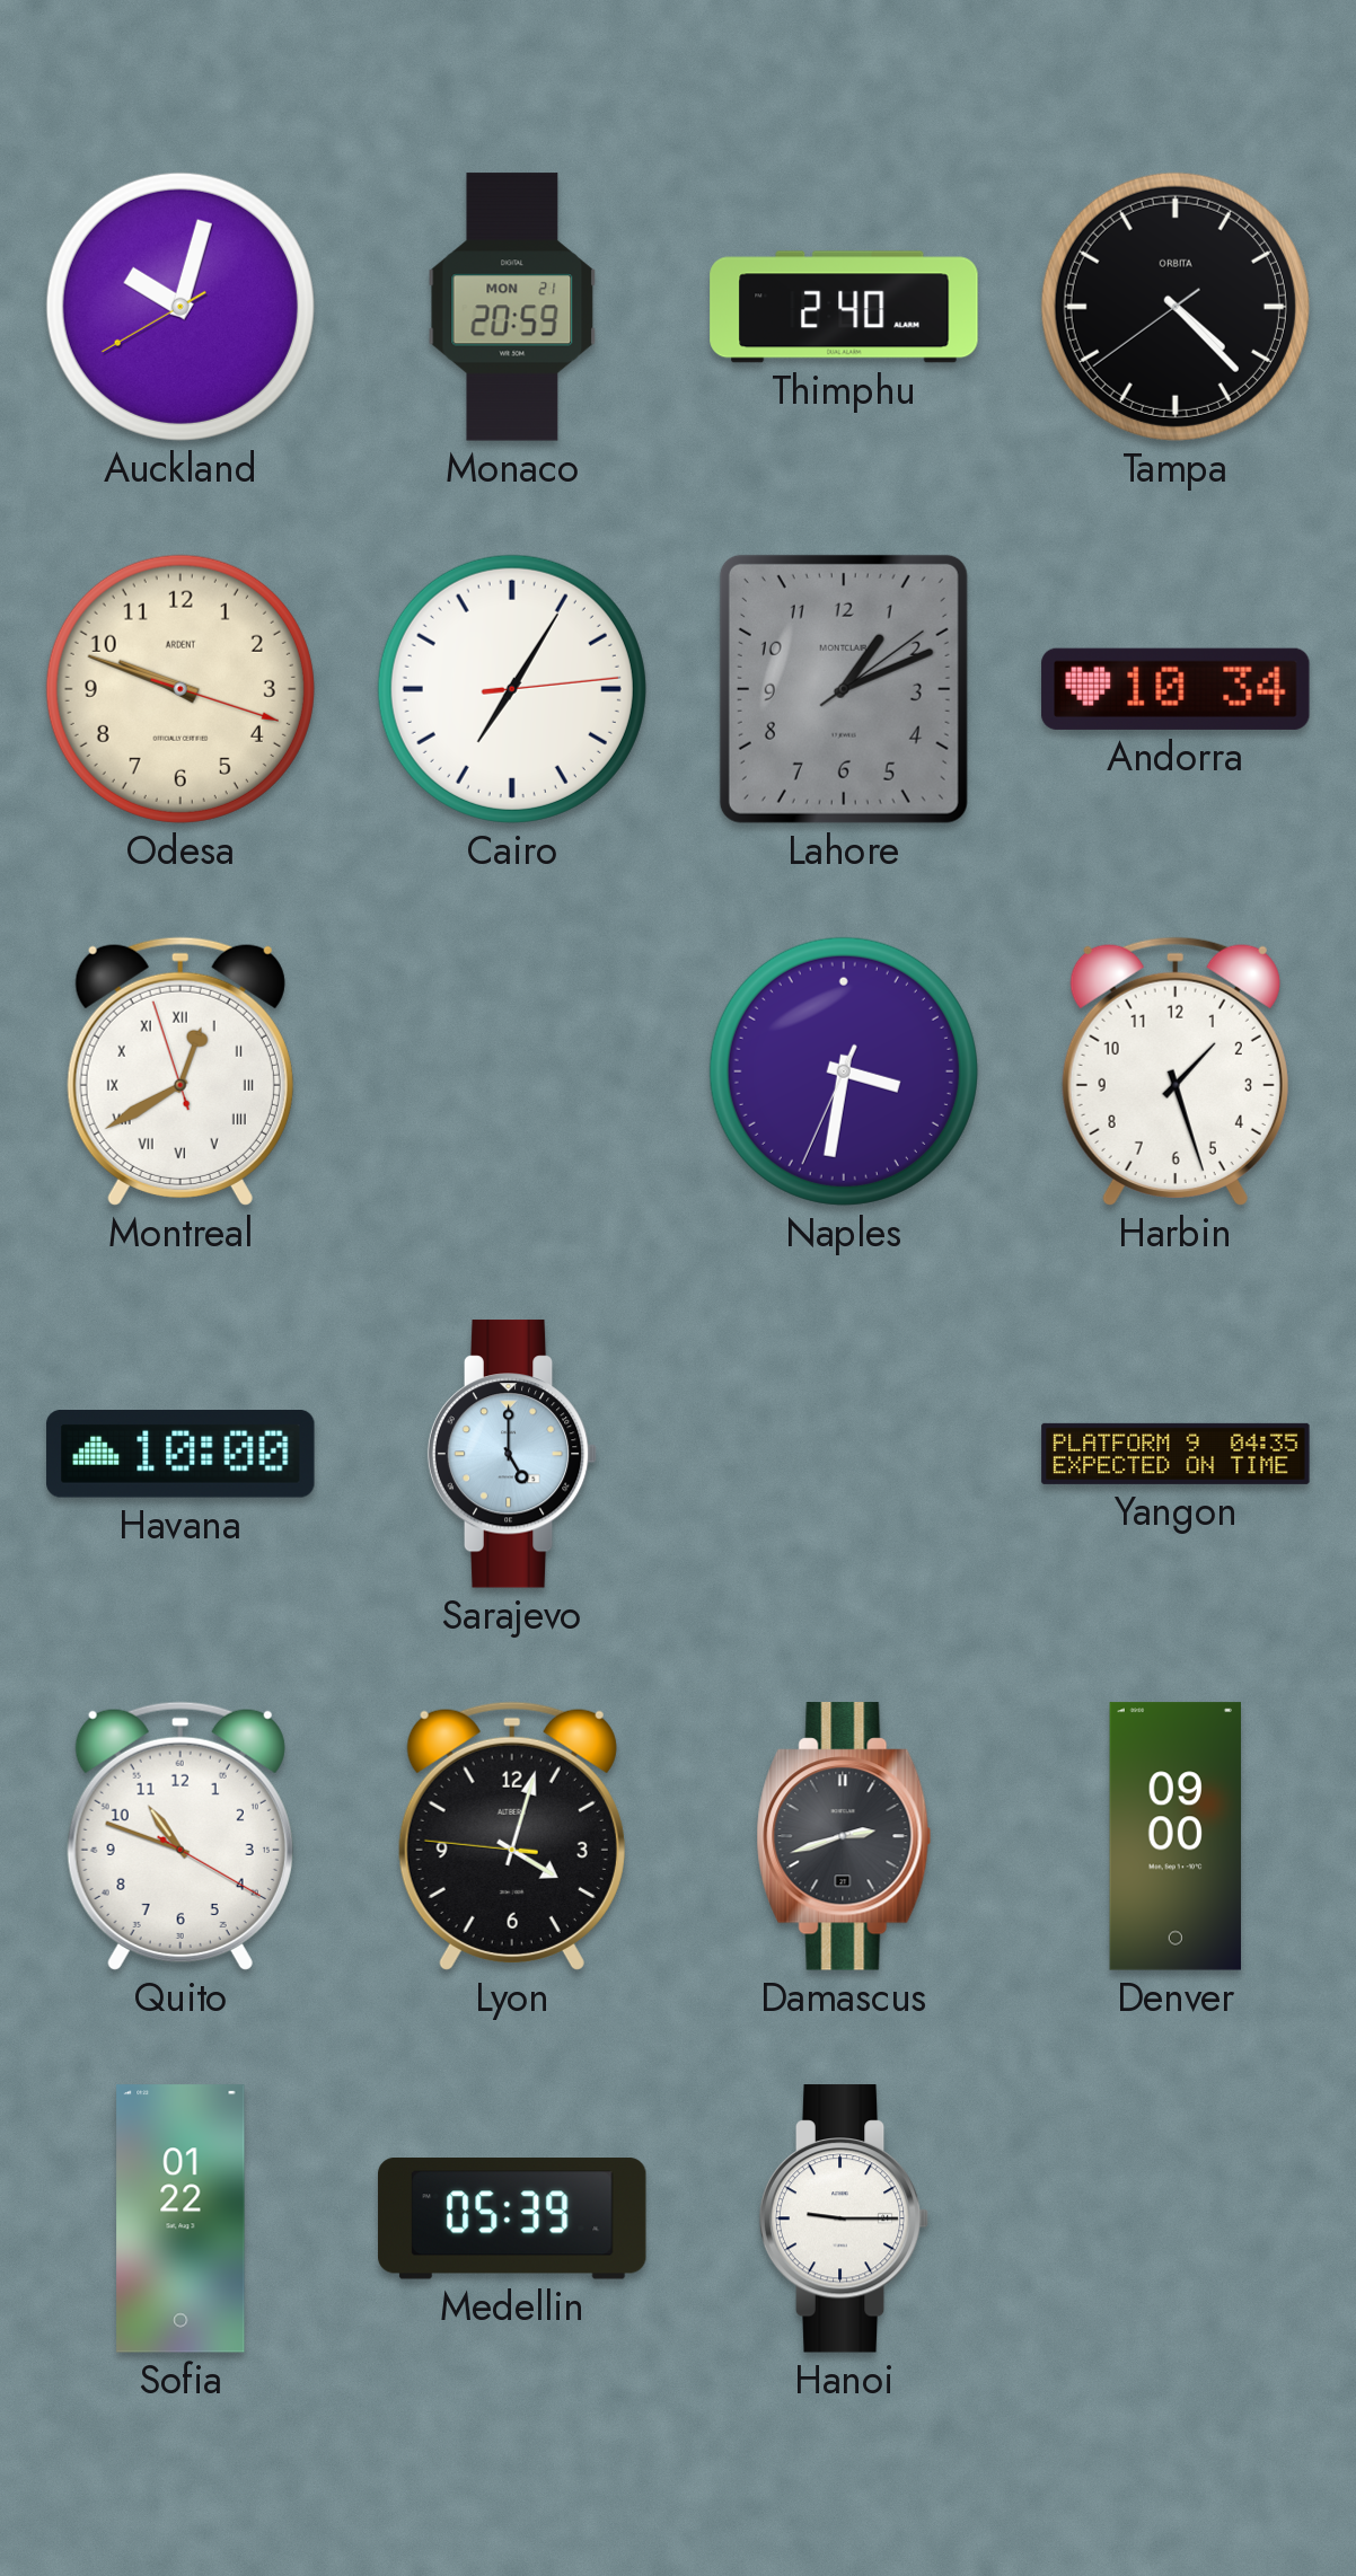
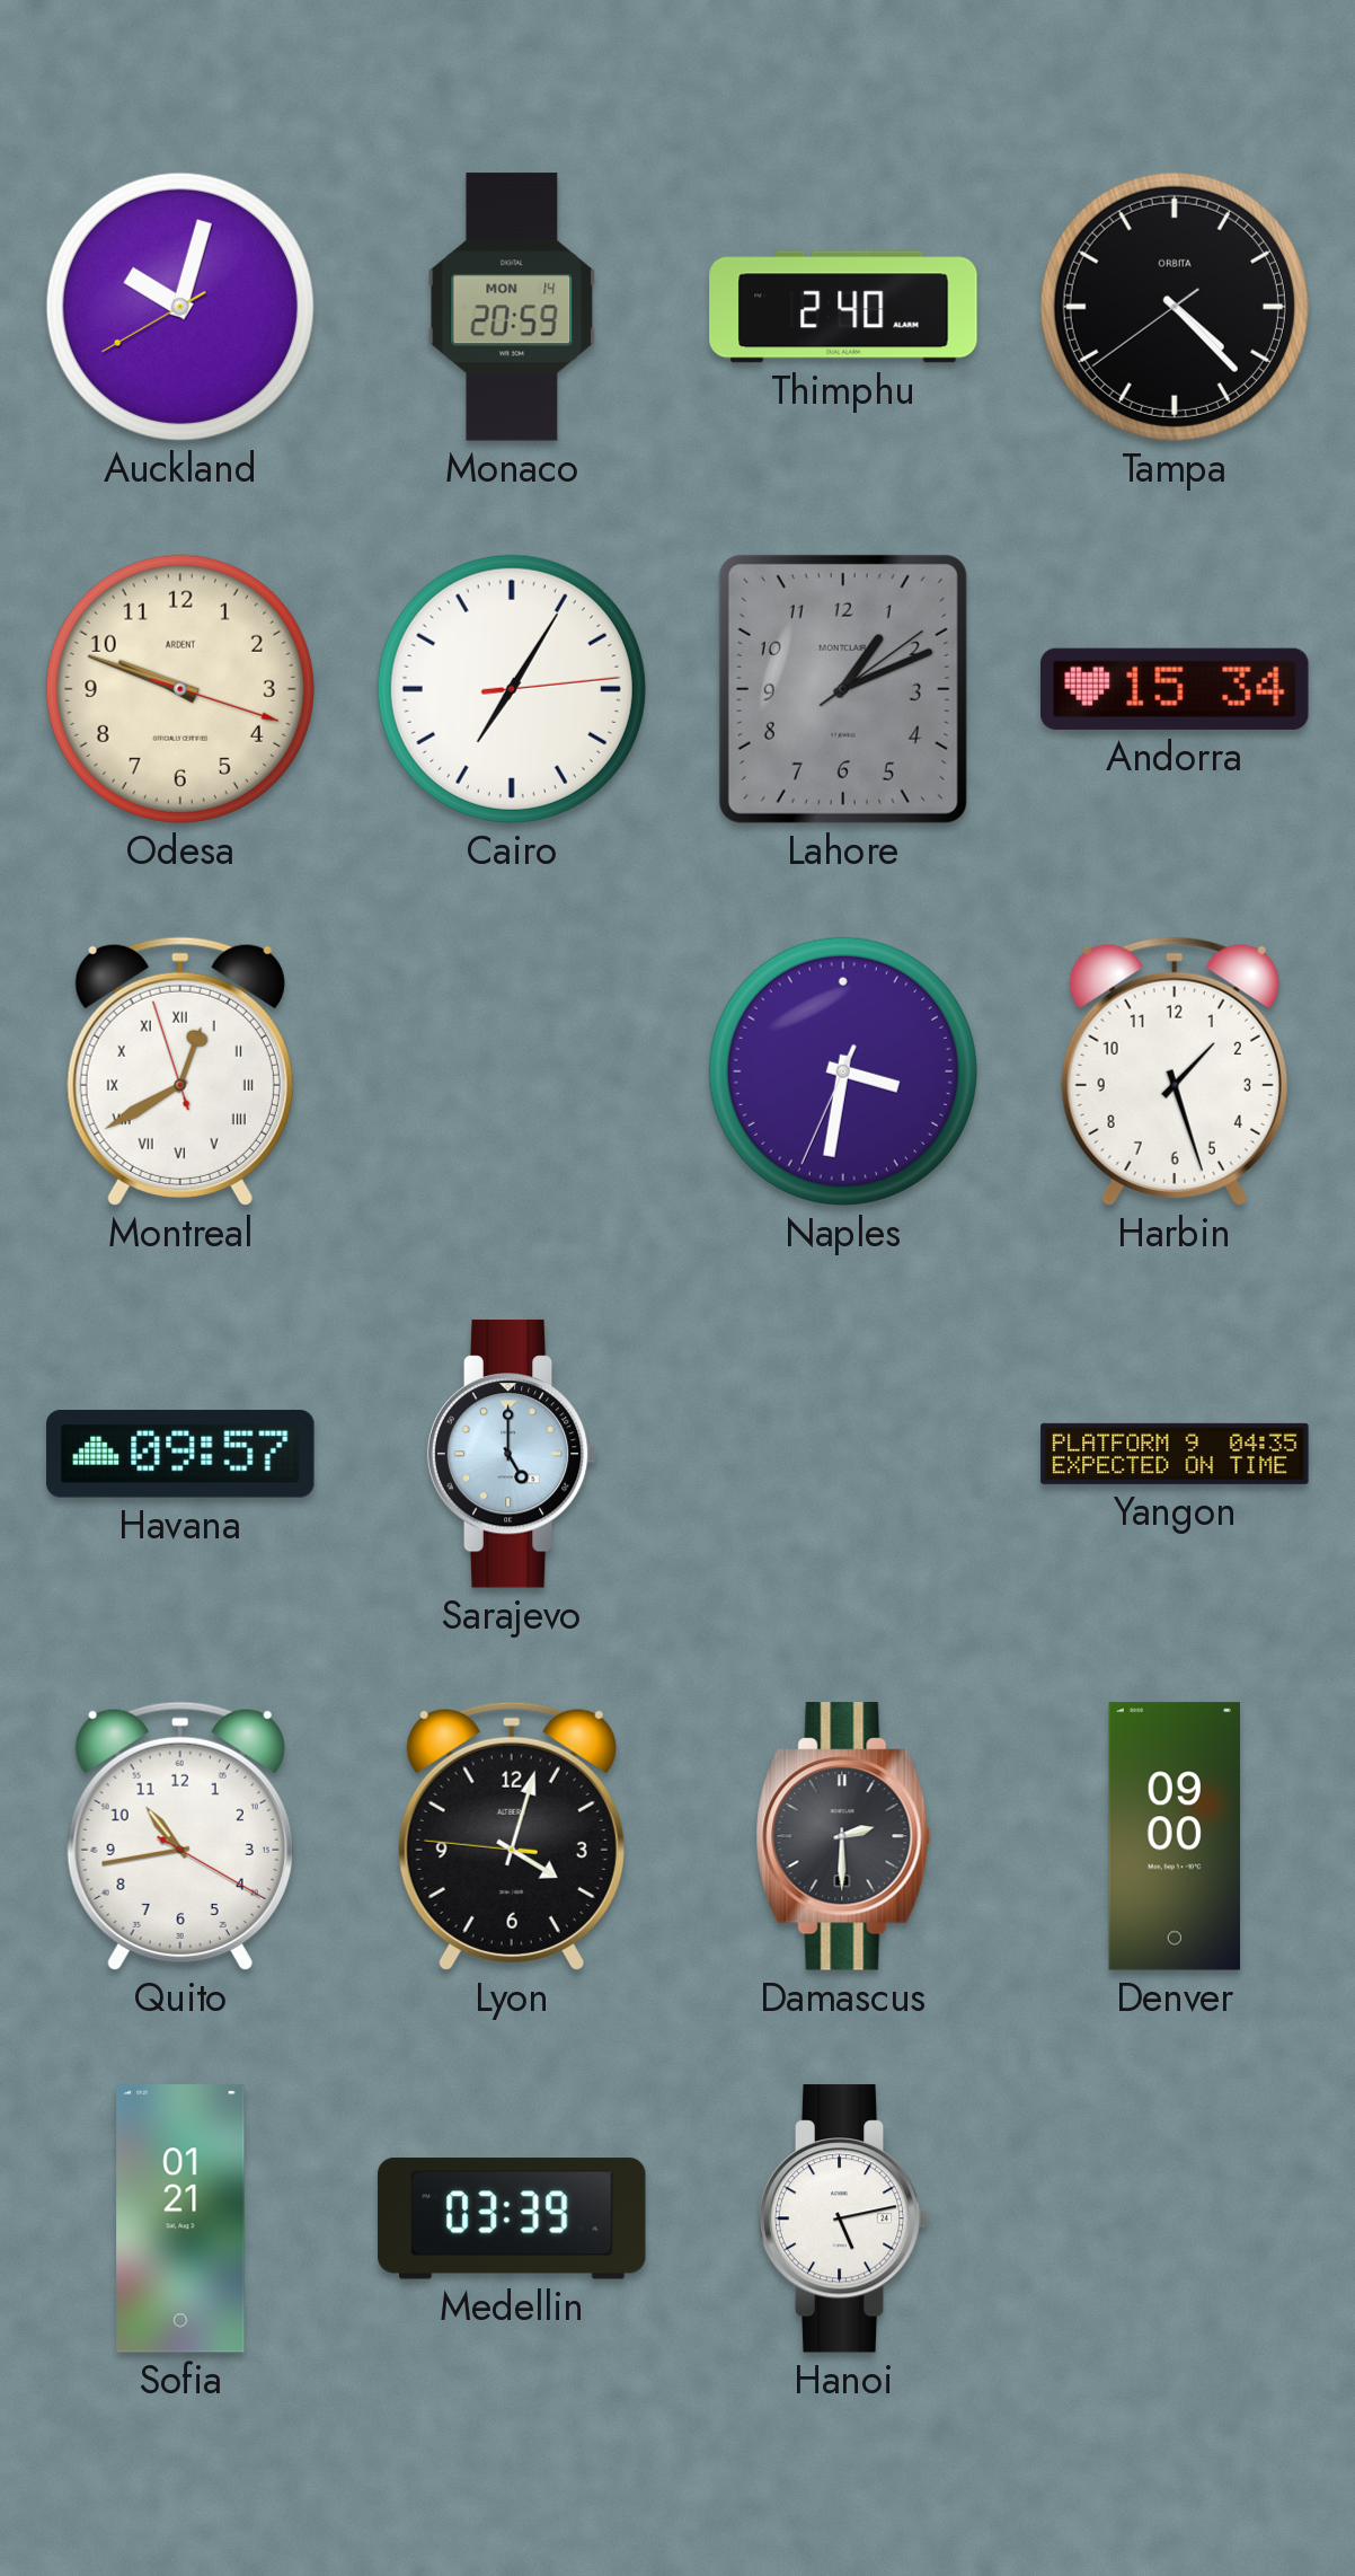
Monaco date: MON 21 -> MON 14
Andorra: 10:34 -> 15:34
Havana: 10:00 -> 09:57
Quito: 10:48 -> 10:43
Damascus: 2:42 -> 2:30
Sofia: 01:22 -> 01:21
Medellin: 05:39 -> 03:39
Hanoi: 9:15 -> 5:13
